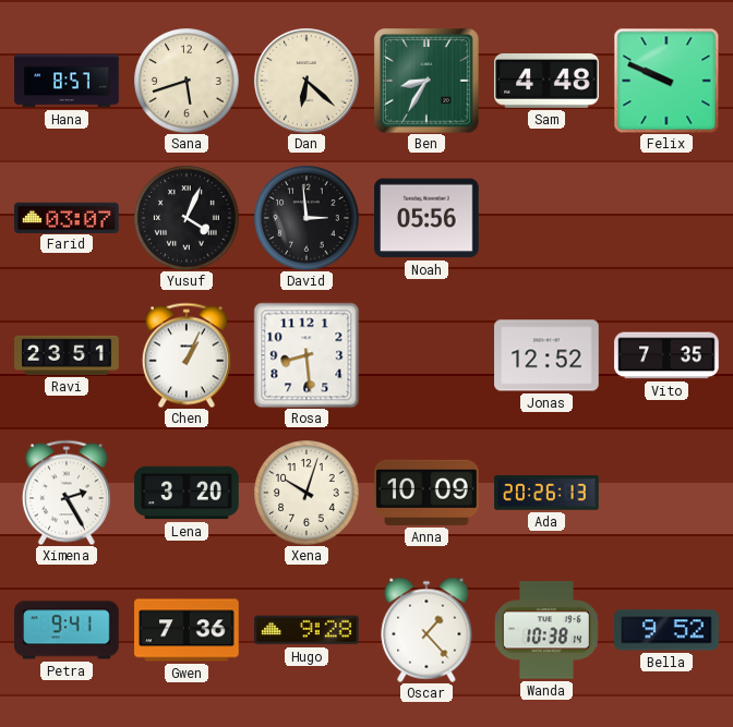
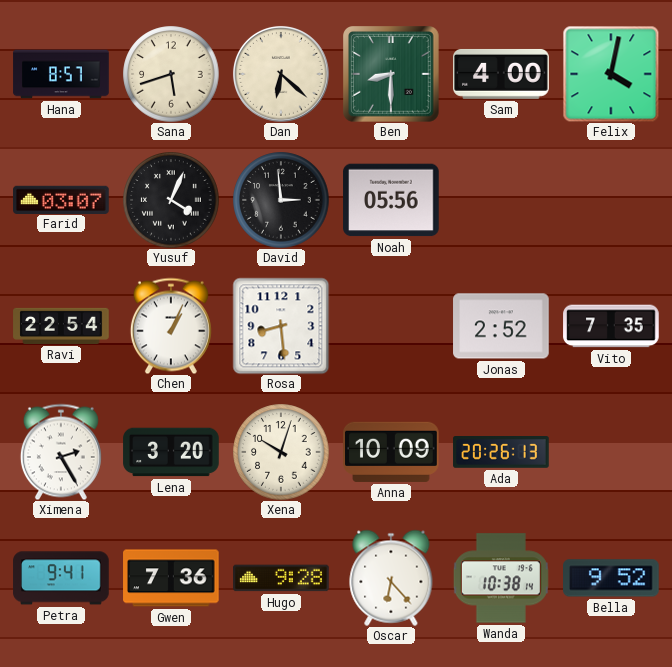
Ben: 8:35 -> 8:30
Sam: 4:48 -> 4:00
Felix: 9:49 -> 4:02
Ravi: 23:51 -> 22:54
Jonas: 12:52 -> 2:52
Oscar: 1:23 -> 6:23
